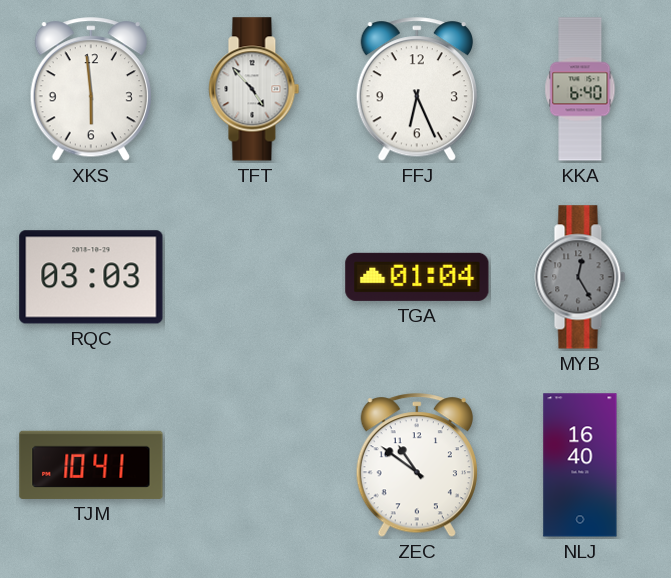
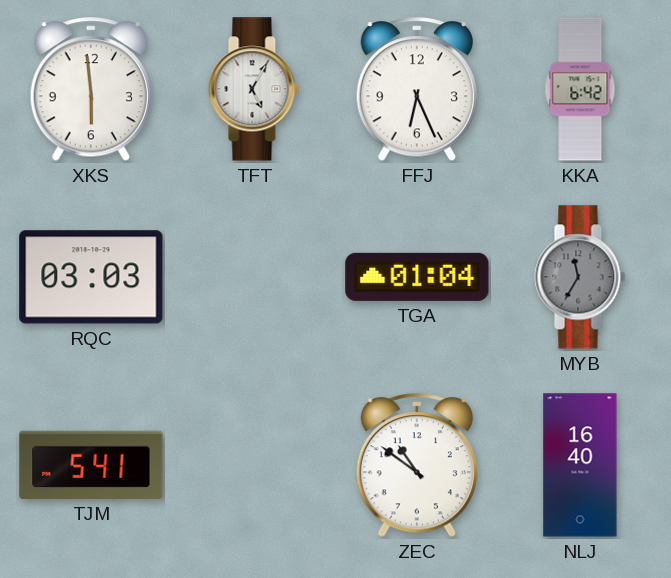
TFT: 4:53 -> 5:05
KKA: 6:40 -> 6:42
MYB: 12:25 -> 11:35
TJM: 10:41 -> 5:41
